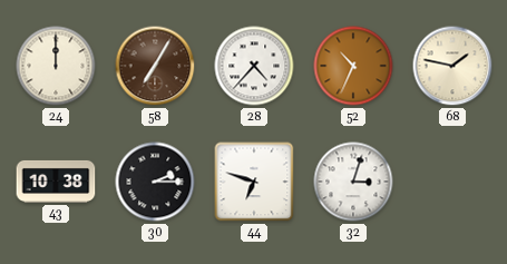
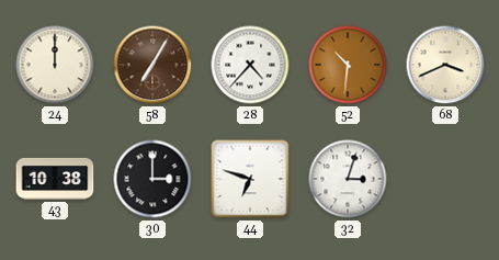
52: 10:34 -> 10:31
68: 1:47 -> 3:41
30: 2:15 -> 3:00
